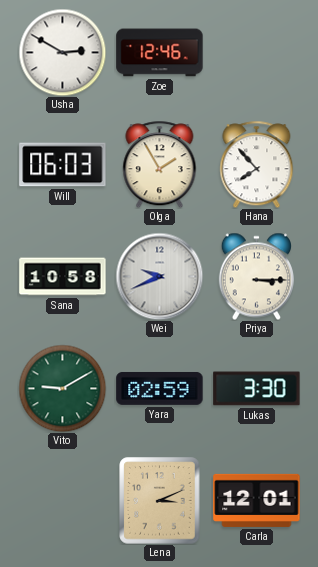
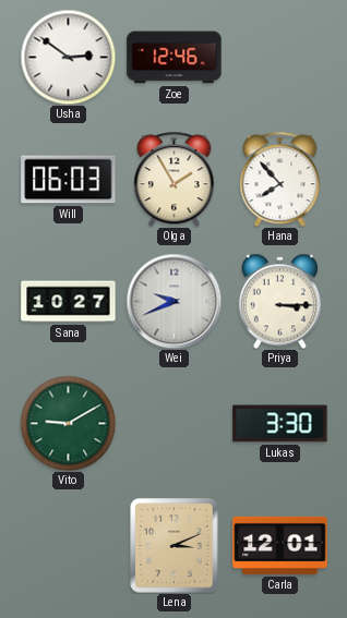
Usha: 2:50 -> 2:51
Sana: 10:58 -> 10:27
Yara: 02:59 -> none
